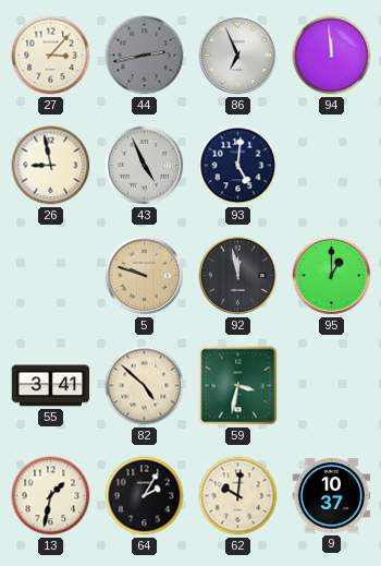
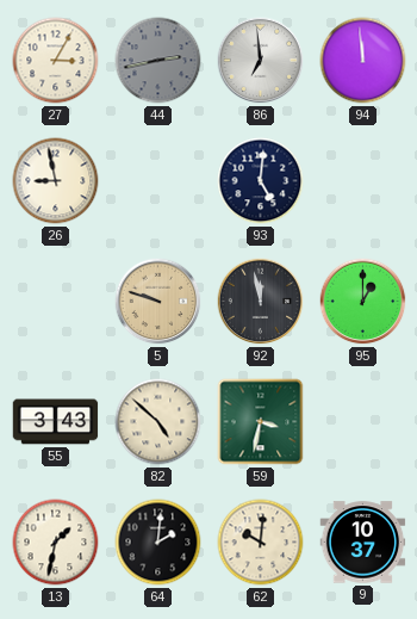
27: 3:07 -> 3:05
86: 6:56 -> 6:59
43: 4:56 -> none
55: 3:41 -> 3:43
64: 2:05 -> 2:01
